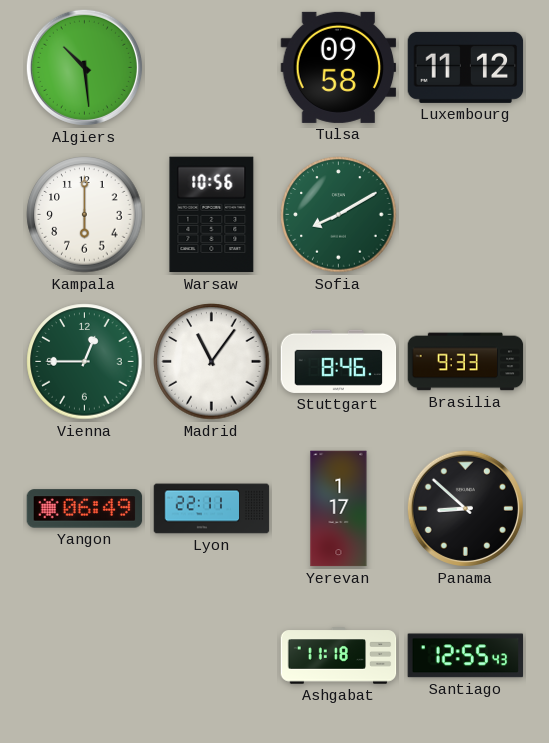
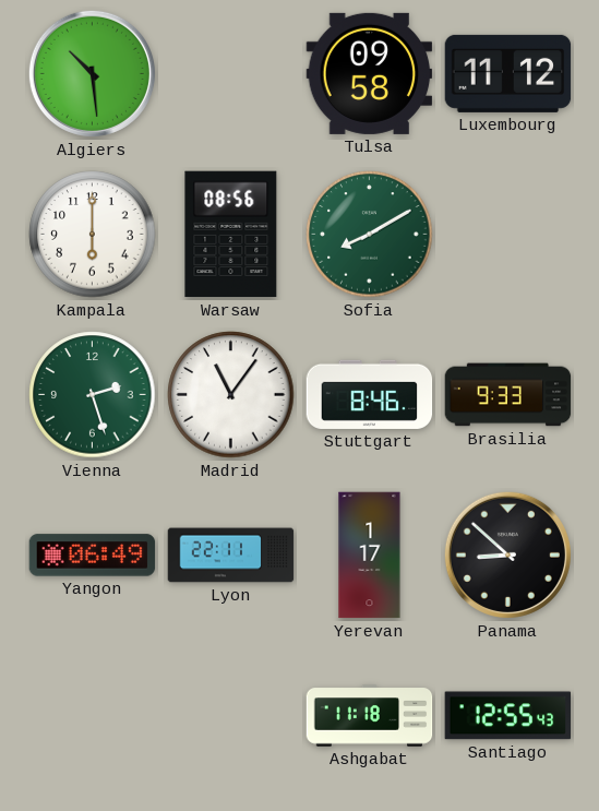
Warsaw: 10:56 -> 08:56
Vienna: 12:45 -> 2:27
